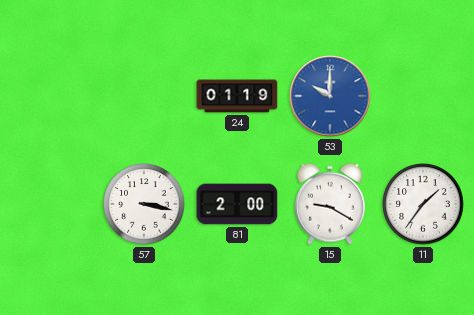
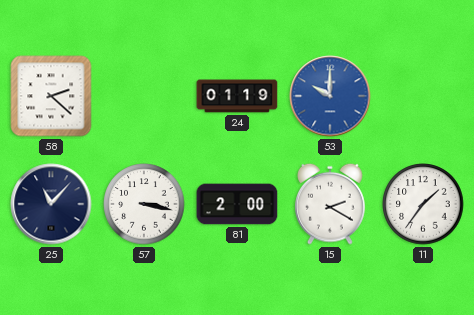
58: none -> 2:22
25: none -> 11:07
15: 9:20 -> 2:20
